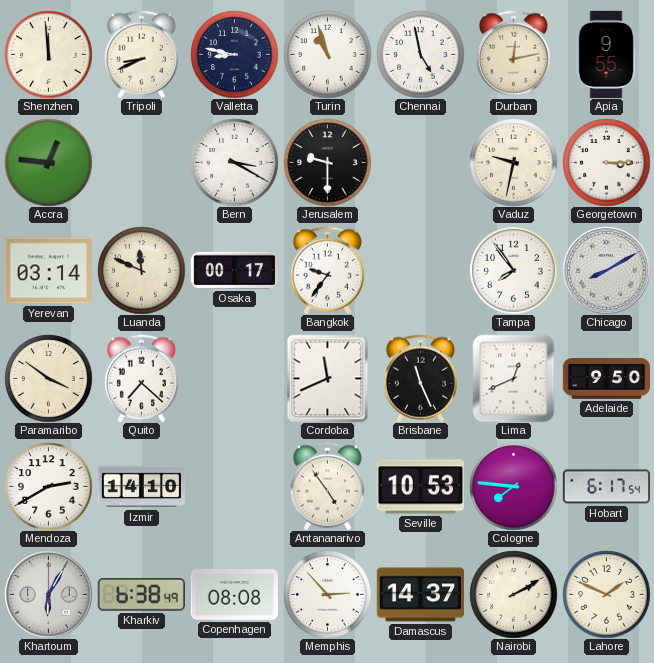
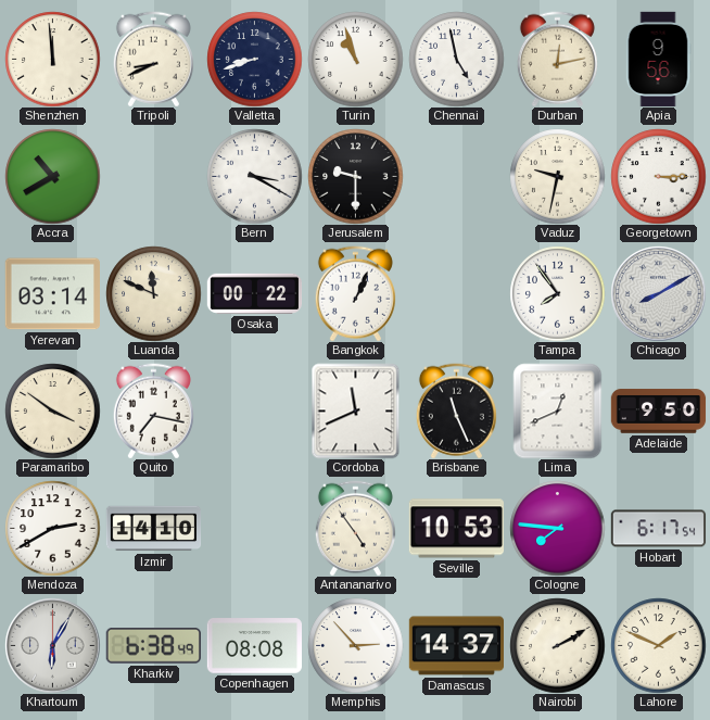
Valletta: 8:47 -> 8:42
Apia: 9:55 -> 9:56
Accra: 12:46 -> 10:40
Osaka: 00:17 -> 00:22
Bangkok: 9:36 -> 1:04
Quito: 7:22 -> 7:17
